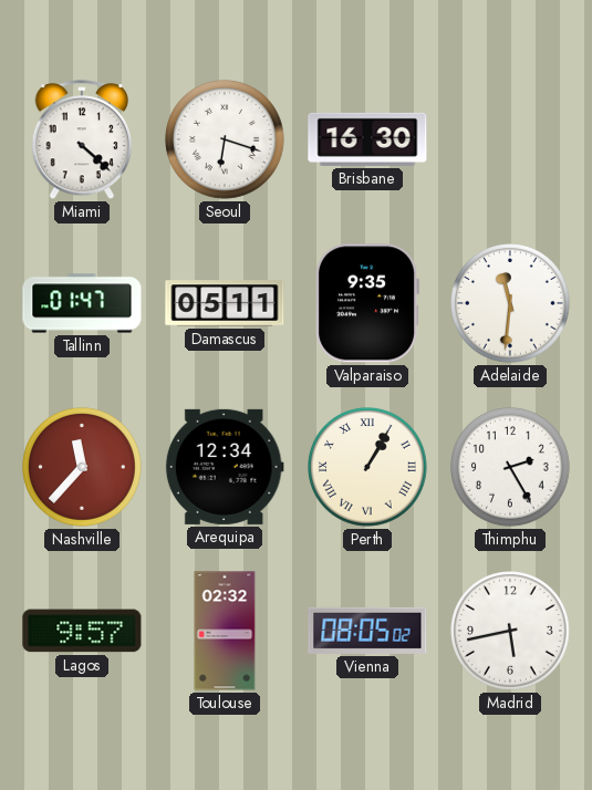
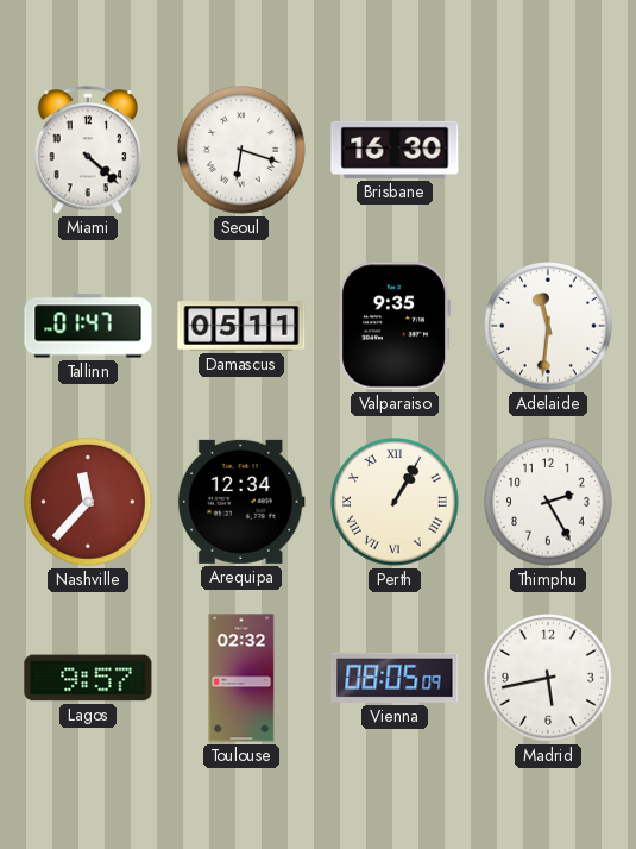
Vienna: 08:05:02 -> 08:05:09
